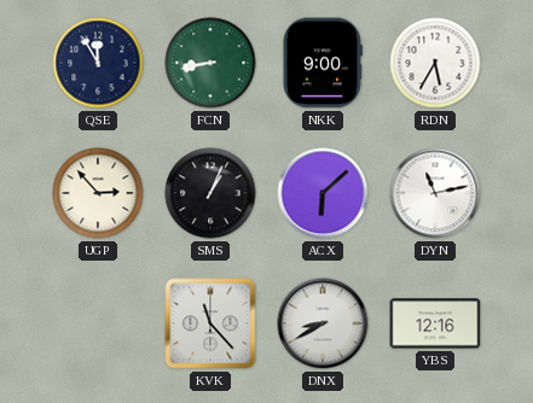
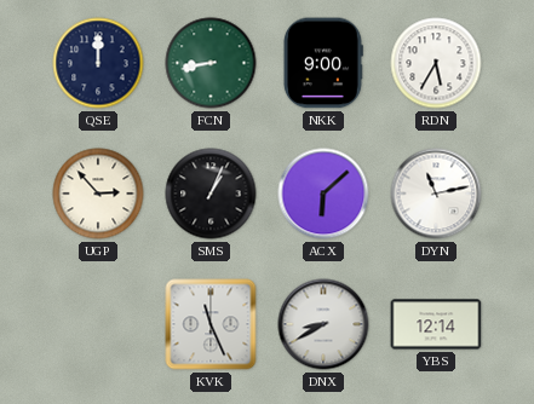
QSE: 11:55 -> 12:00
KVK: 11:23 -> 11:26
YBS: 12:16 -> 12:14
